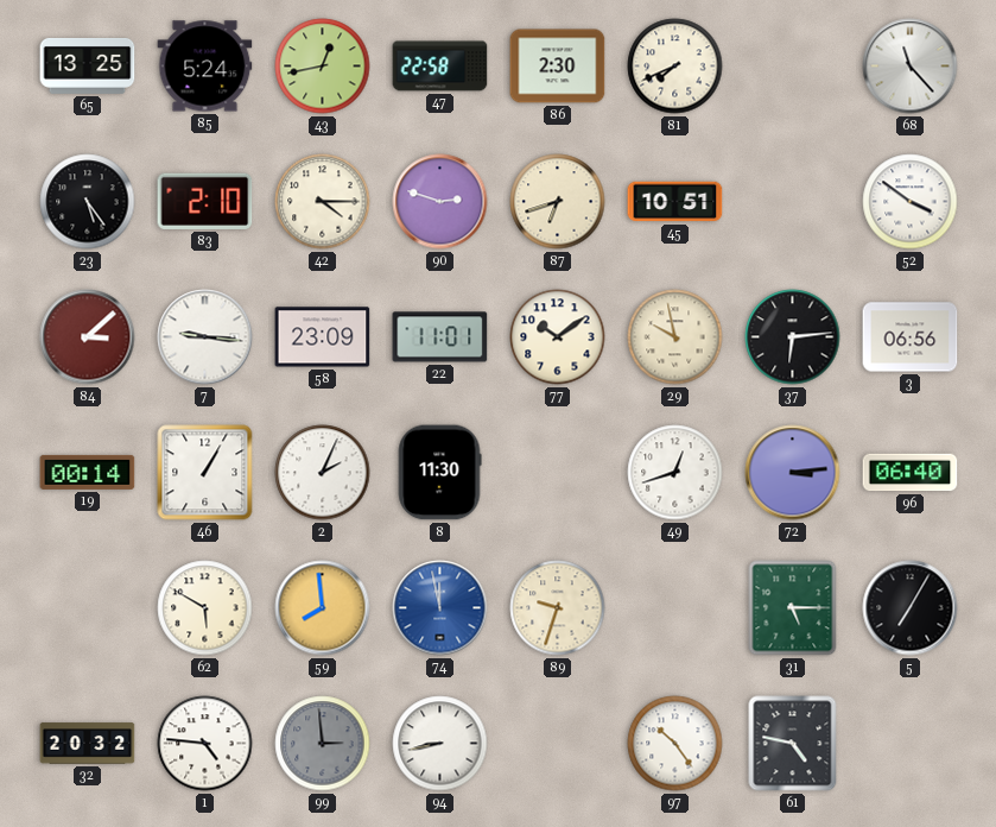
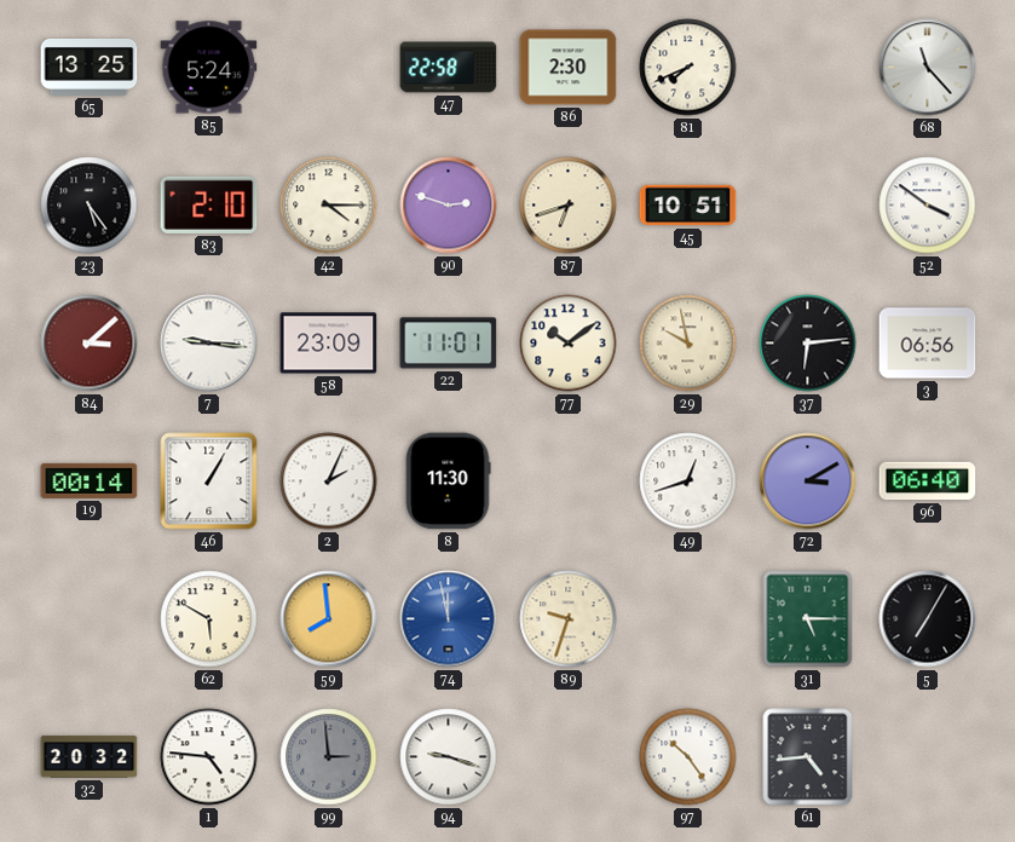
43: 12:43 -> none
72: 3:14 -> 3:10
94: 8:43 -> 9:18
61: 4:47 -> 4:44
